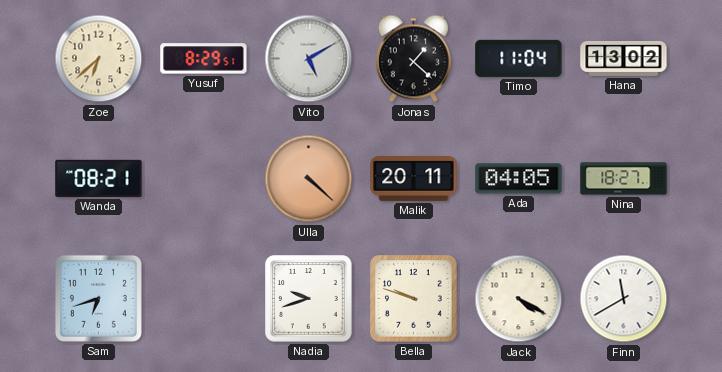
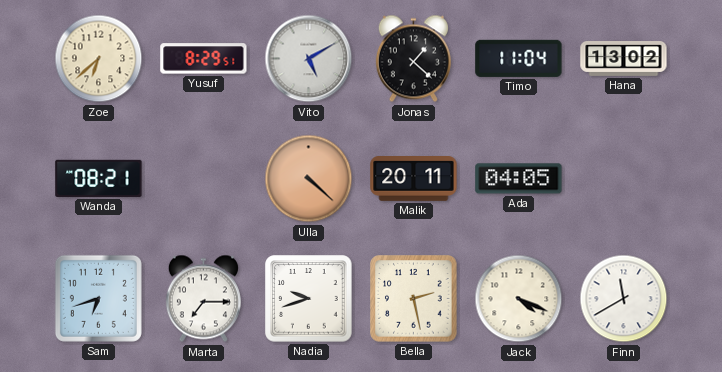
Nina: 18:27 -> none
Marta: none -> 7:15
Bella: 9:48 -> 2:28
Jack: 4:20 -> 4:19
